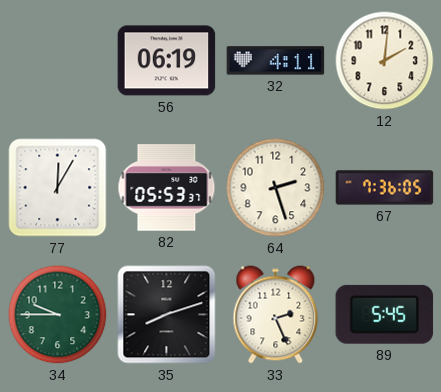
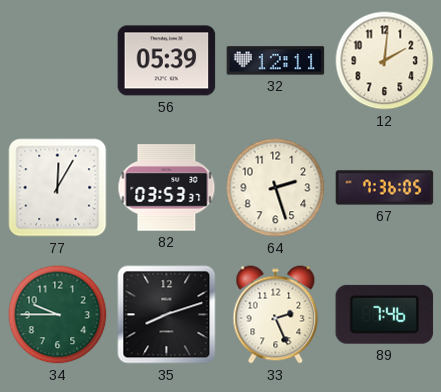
56: 06:19 -> 05:39
32: 4:11 -> 12:11
82: 05:53 -> 03:53
89: 5:45 -> 7:46
